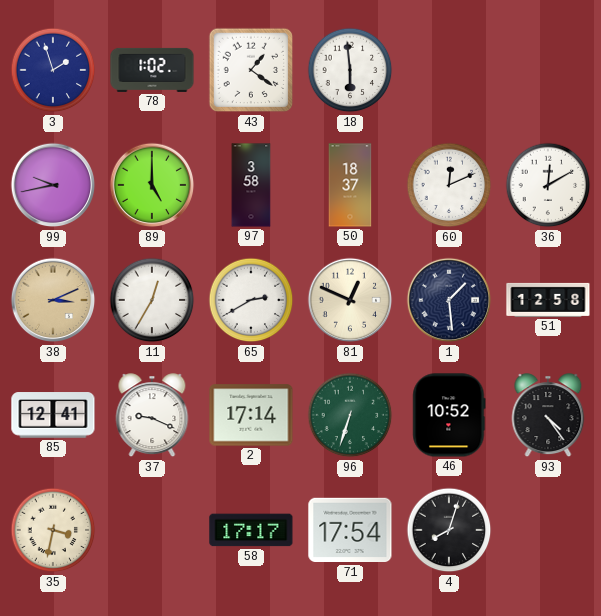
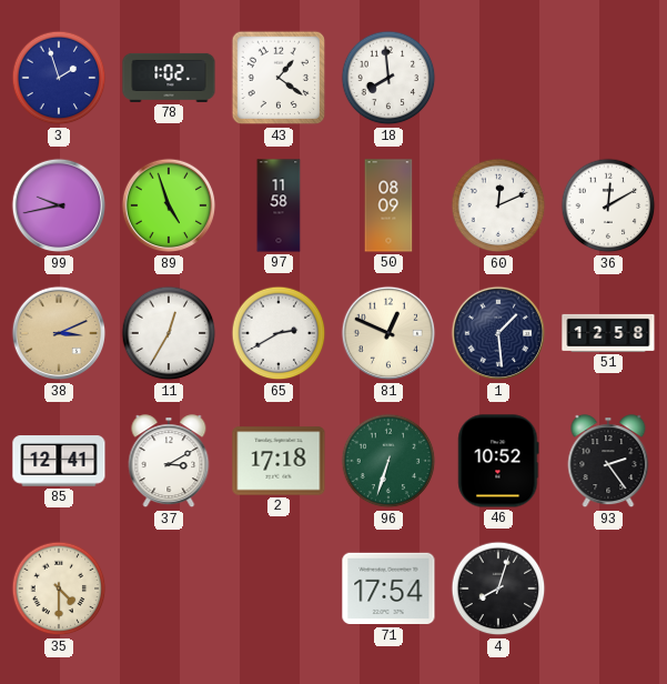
18: 5:59 -> 7:59
89: 5:00 -> 4:57
97: 3:58 -> 11:58
50: 18:37 -> 08:09
37: 9:19 -> 3:10
2: 17:14 -> 17:18
93: 4:24 -> 2:24
35: 3:32 -> 4:30
58: 17:17 -> none
